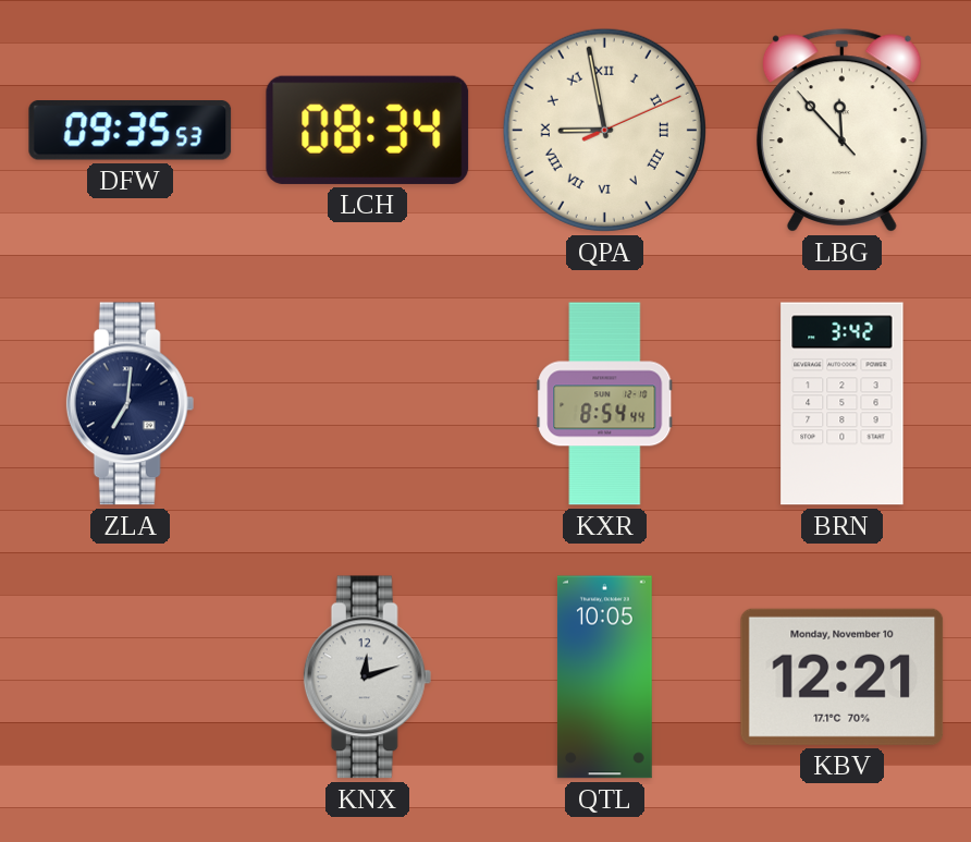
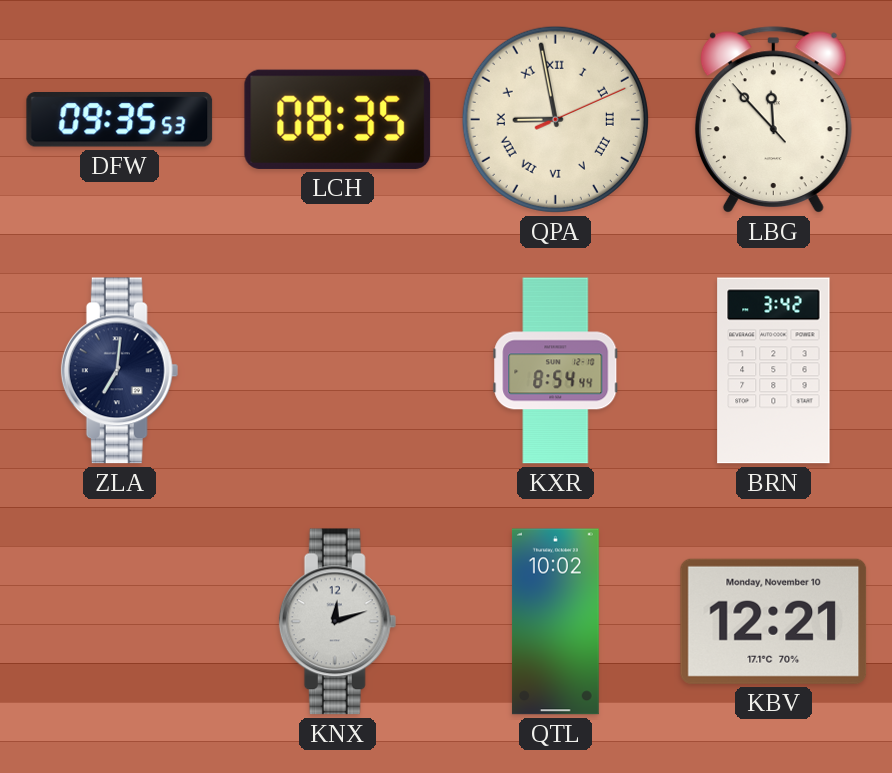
LCH: 08:34 -> 08:35
QTL: 10:05 -> 10:02
